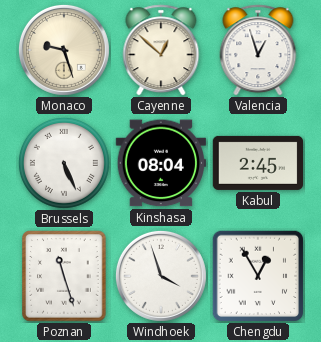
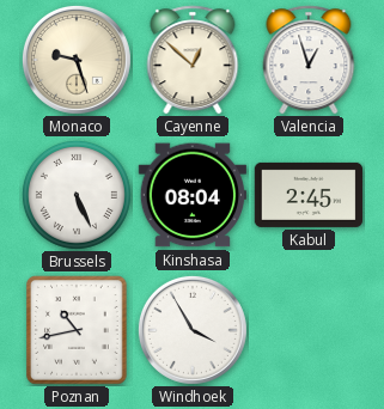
Poznan: 11:27 -> 10:43
Windhoek: 3:57 -> 3:55
Chengdu: 12:55 -> none
